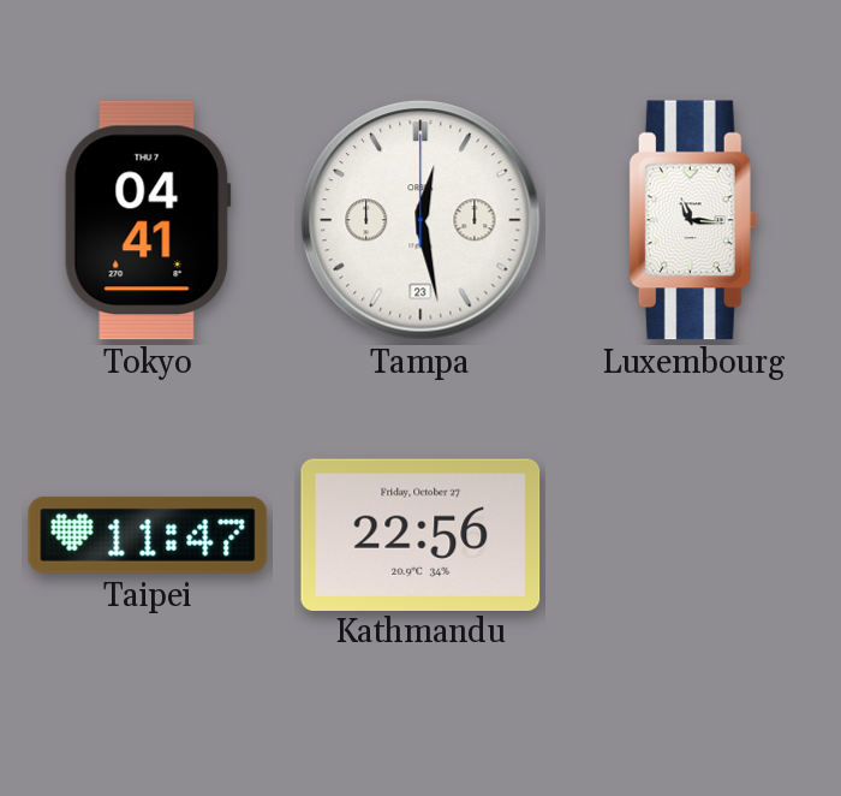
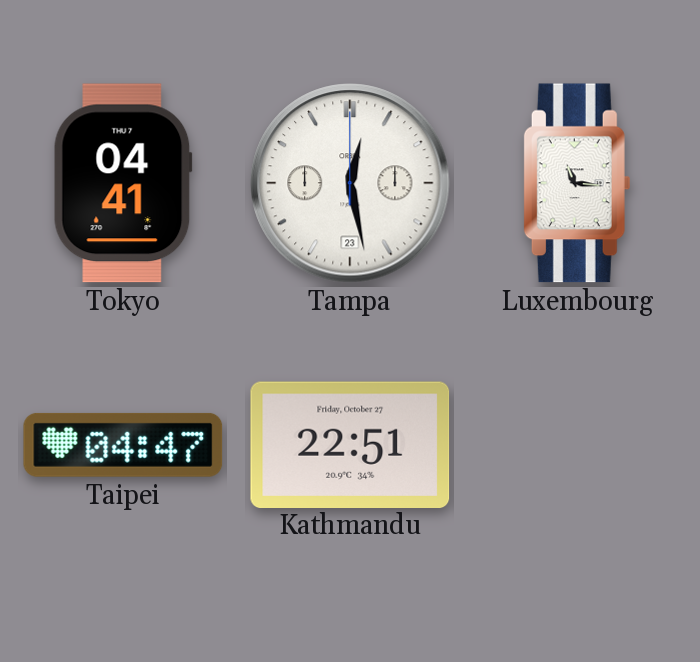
Taipei: 11:47 -> 04:47
Kathmandu: 22:56 -> 22:51
